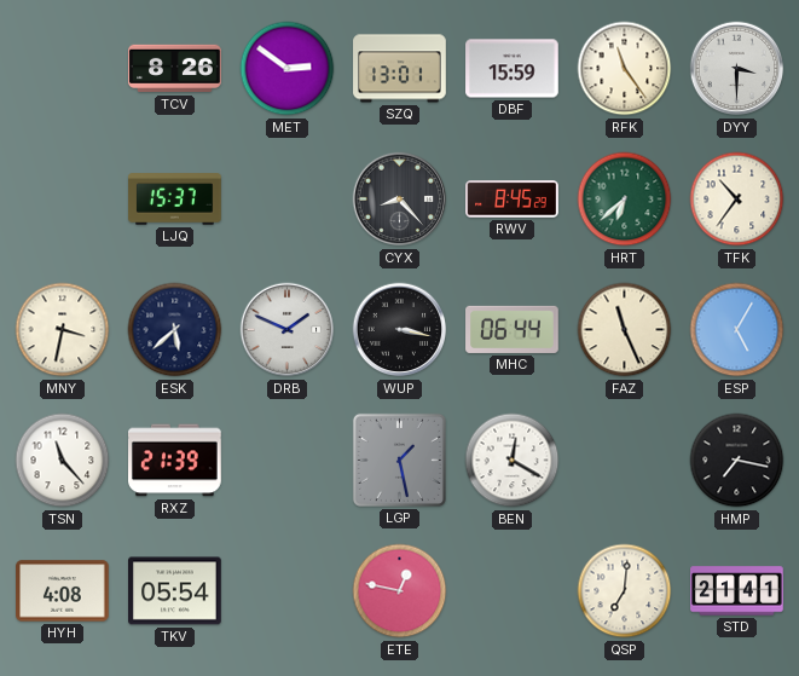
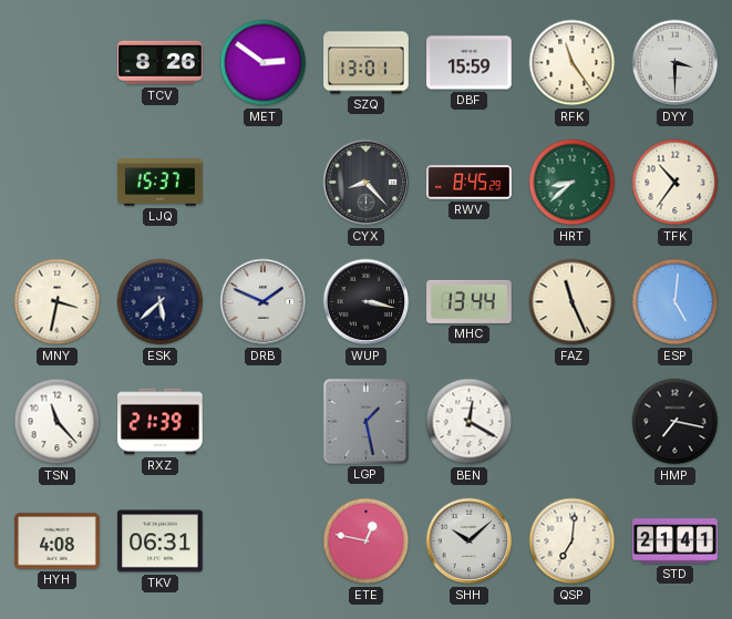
HRT: 6:38 -> 8:38
MHC: 06:44 -> 13:44
ESP: 5:05 -> 5:01
TKV: 05:54 -> 06:31
SHH: none -> 10:08
